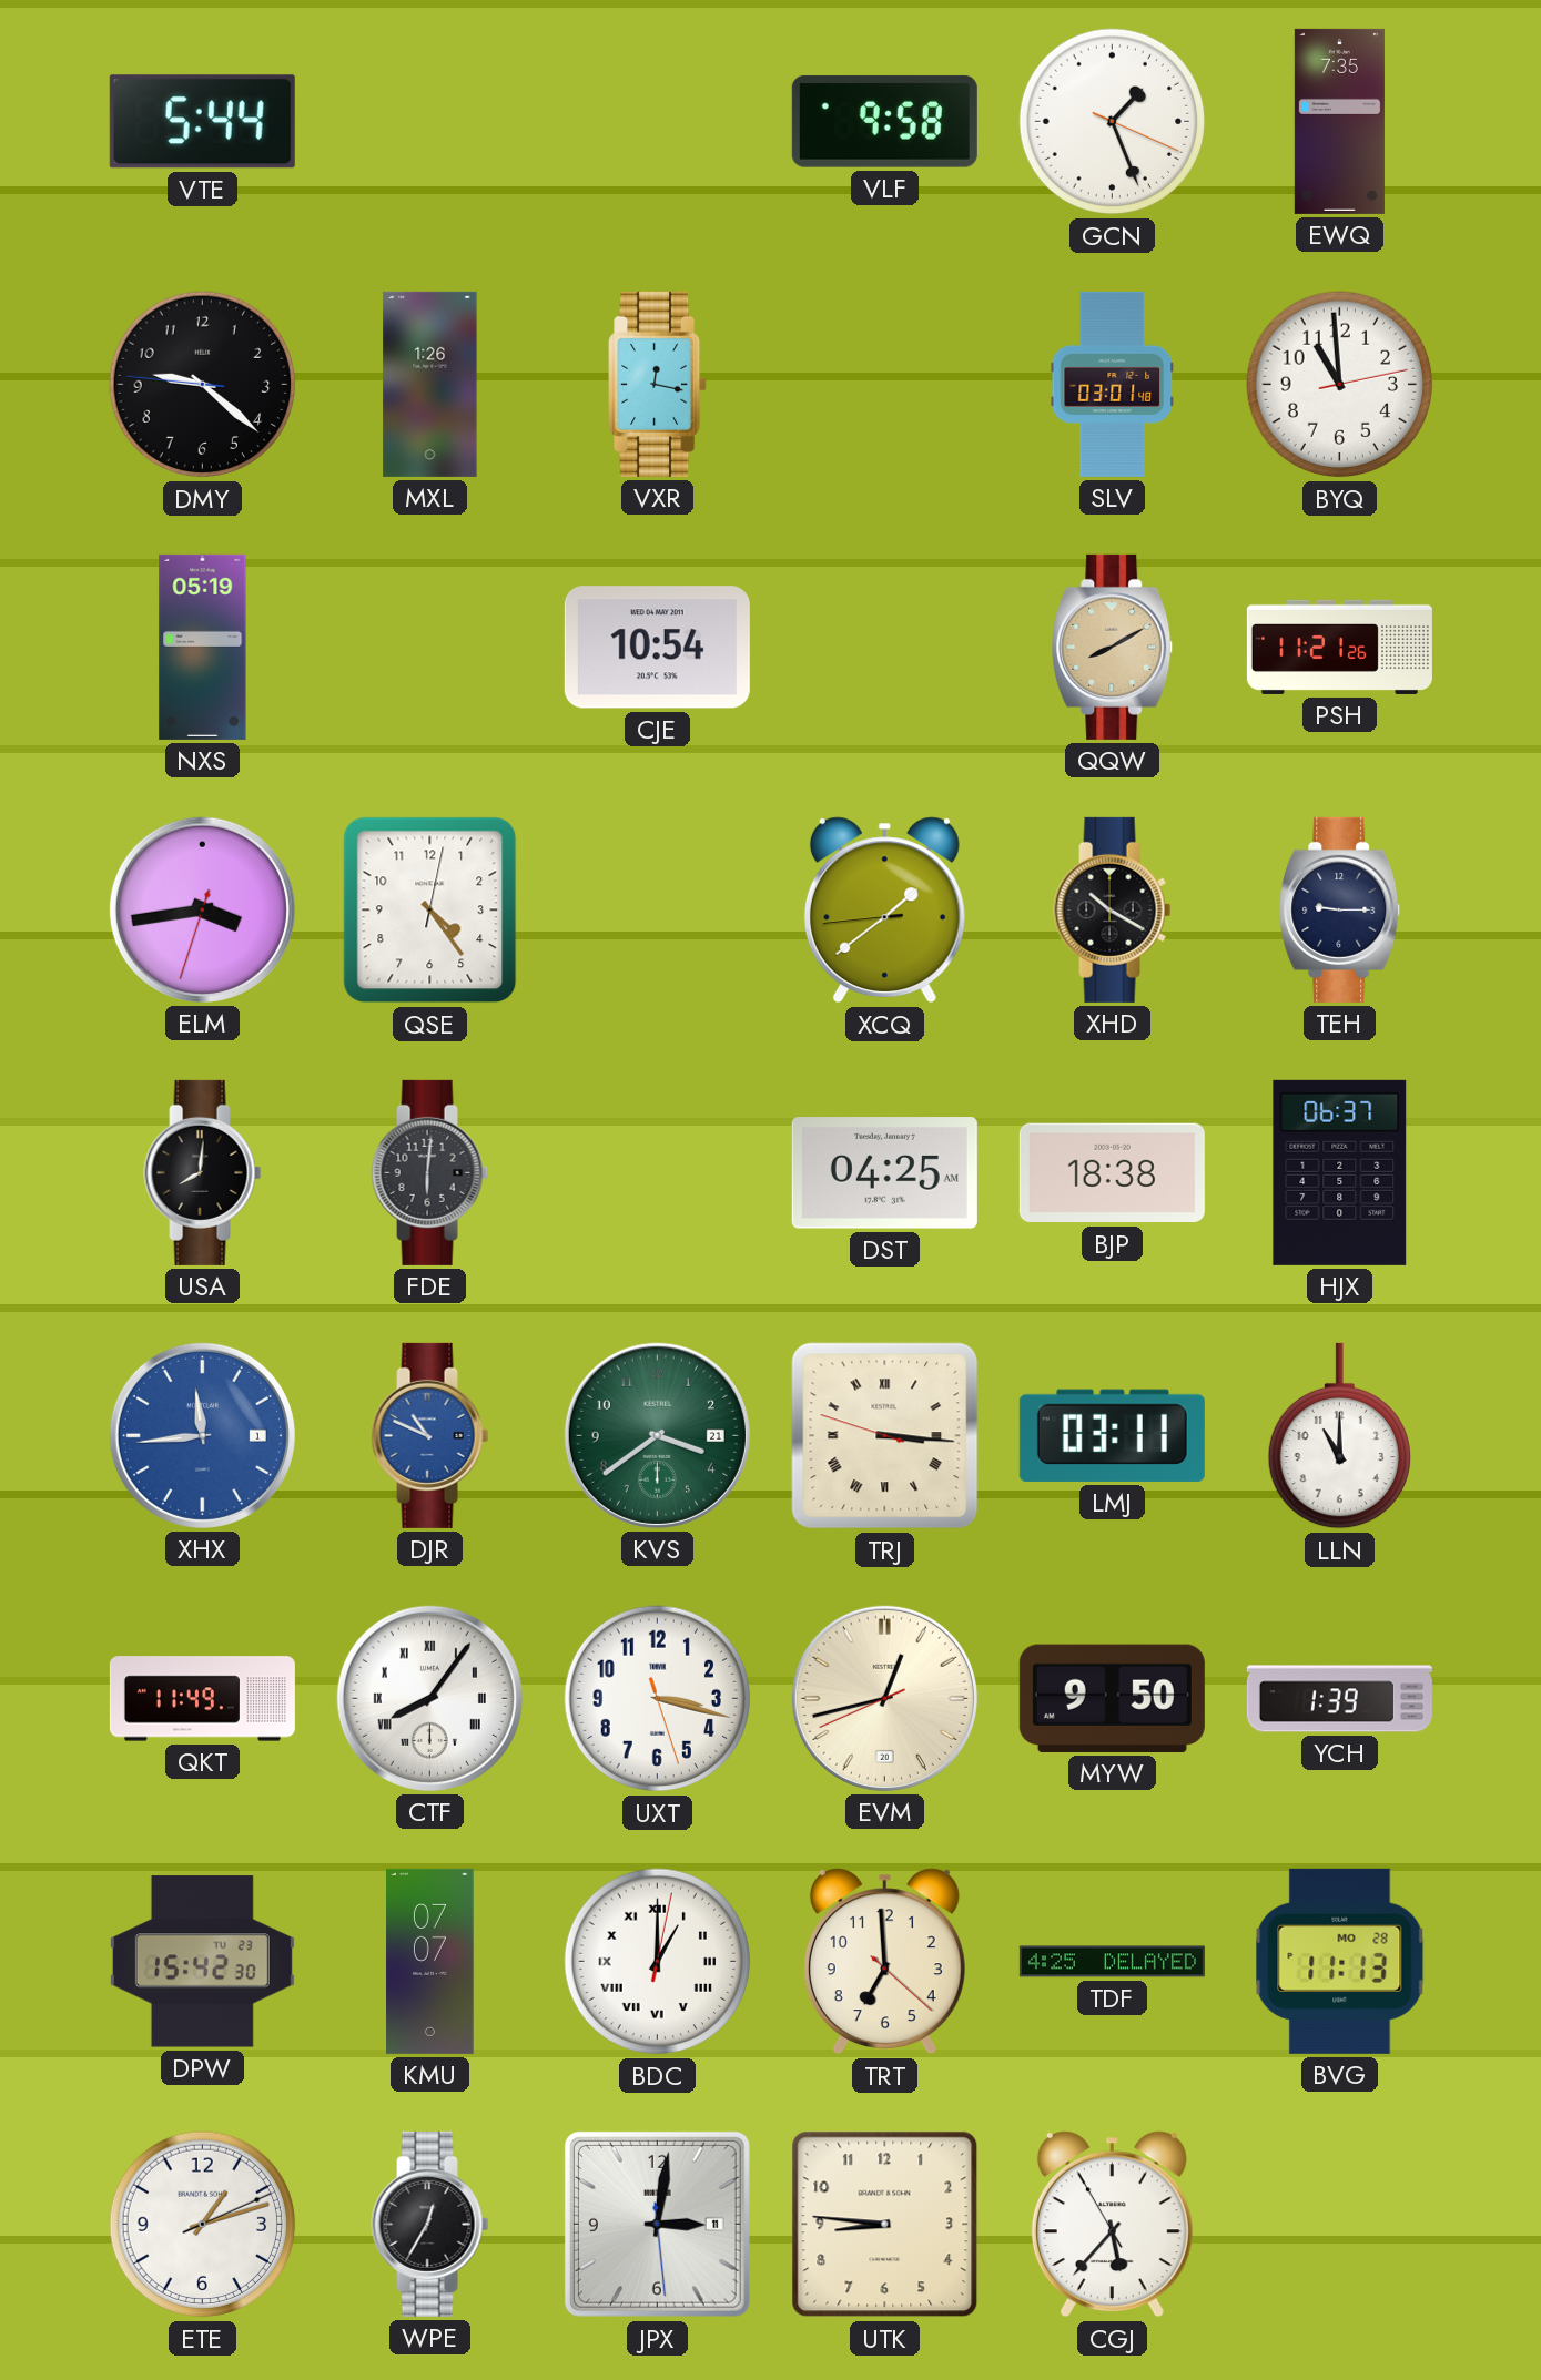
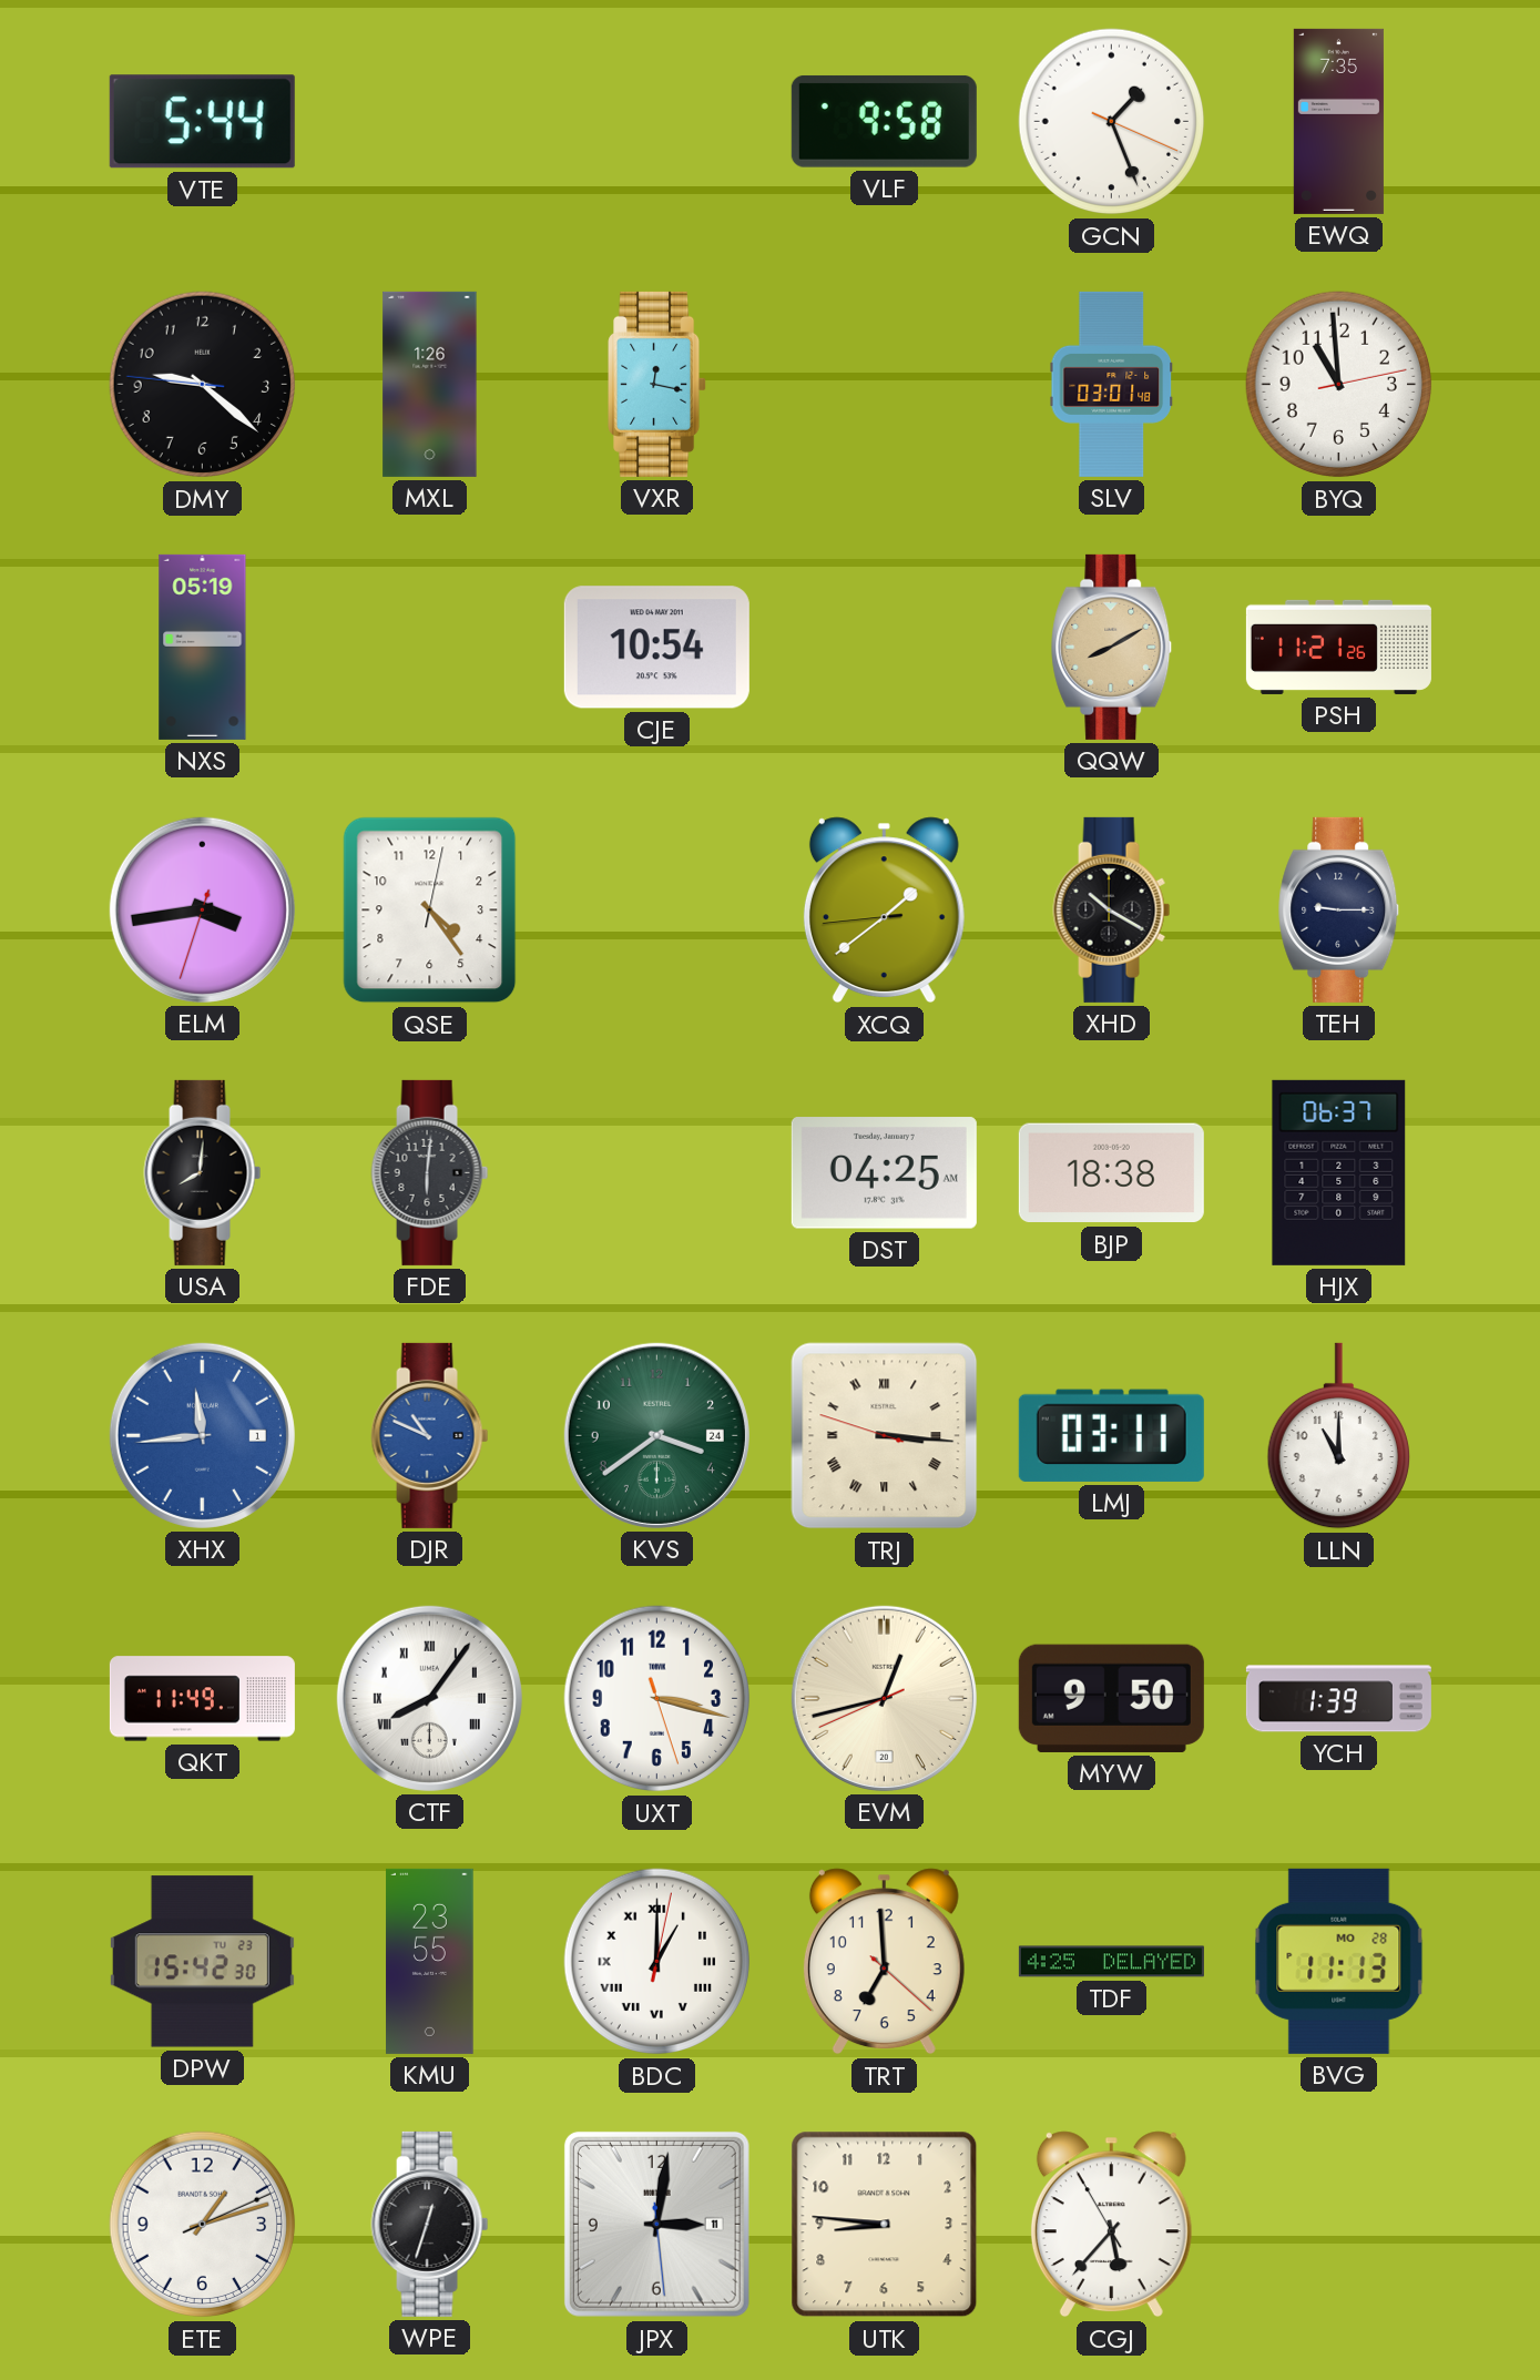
KVS date: 21 -> 24
KMU: 07:07 -> 23:55
WPE: 12:35 -> 12:33
